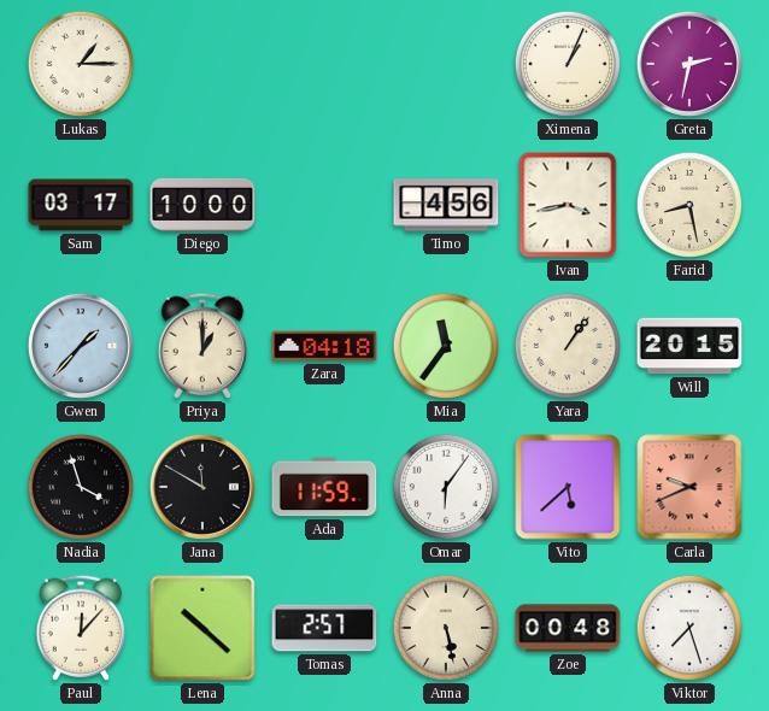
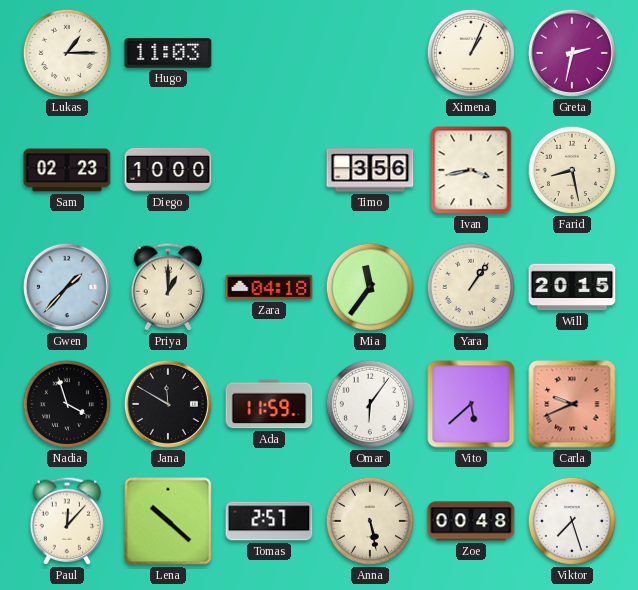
Hugo: none -> 11:03
Sam: 03:17 -> 02:23
Timo: 4:56 -> 3:56
